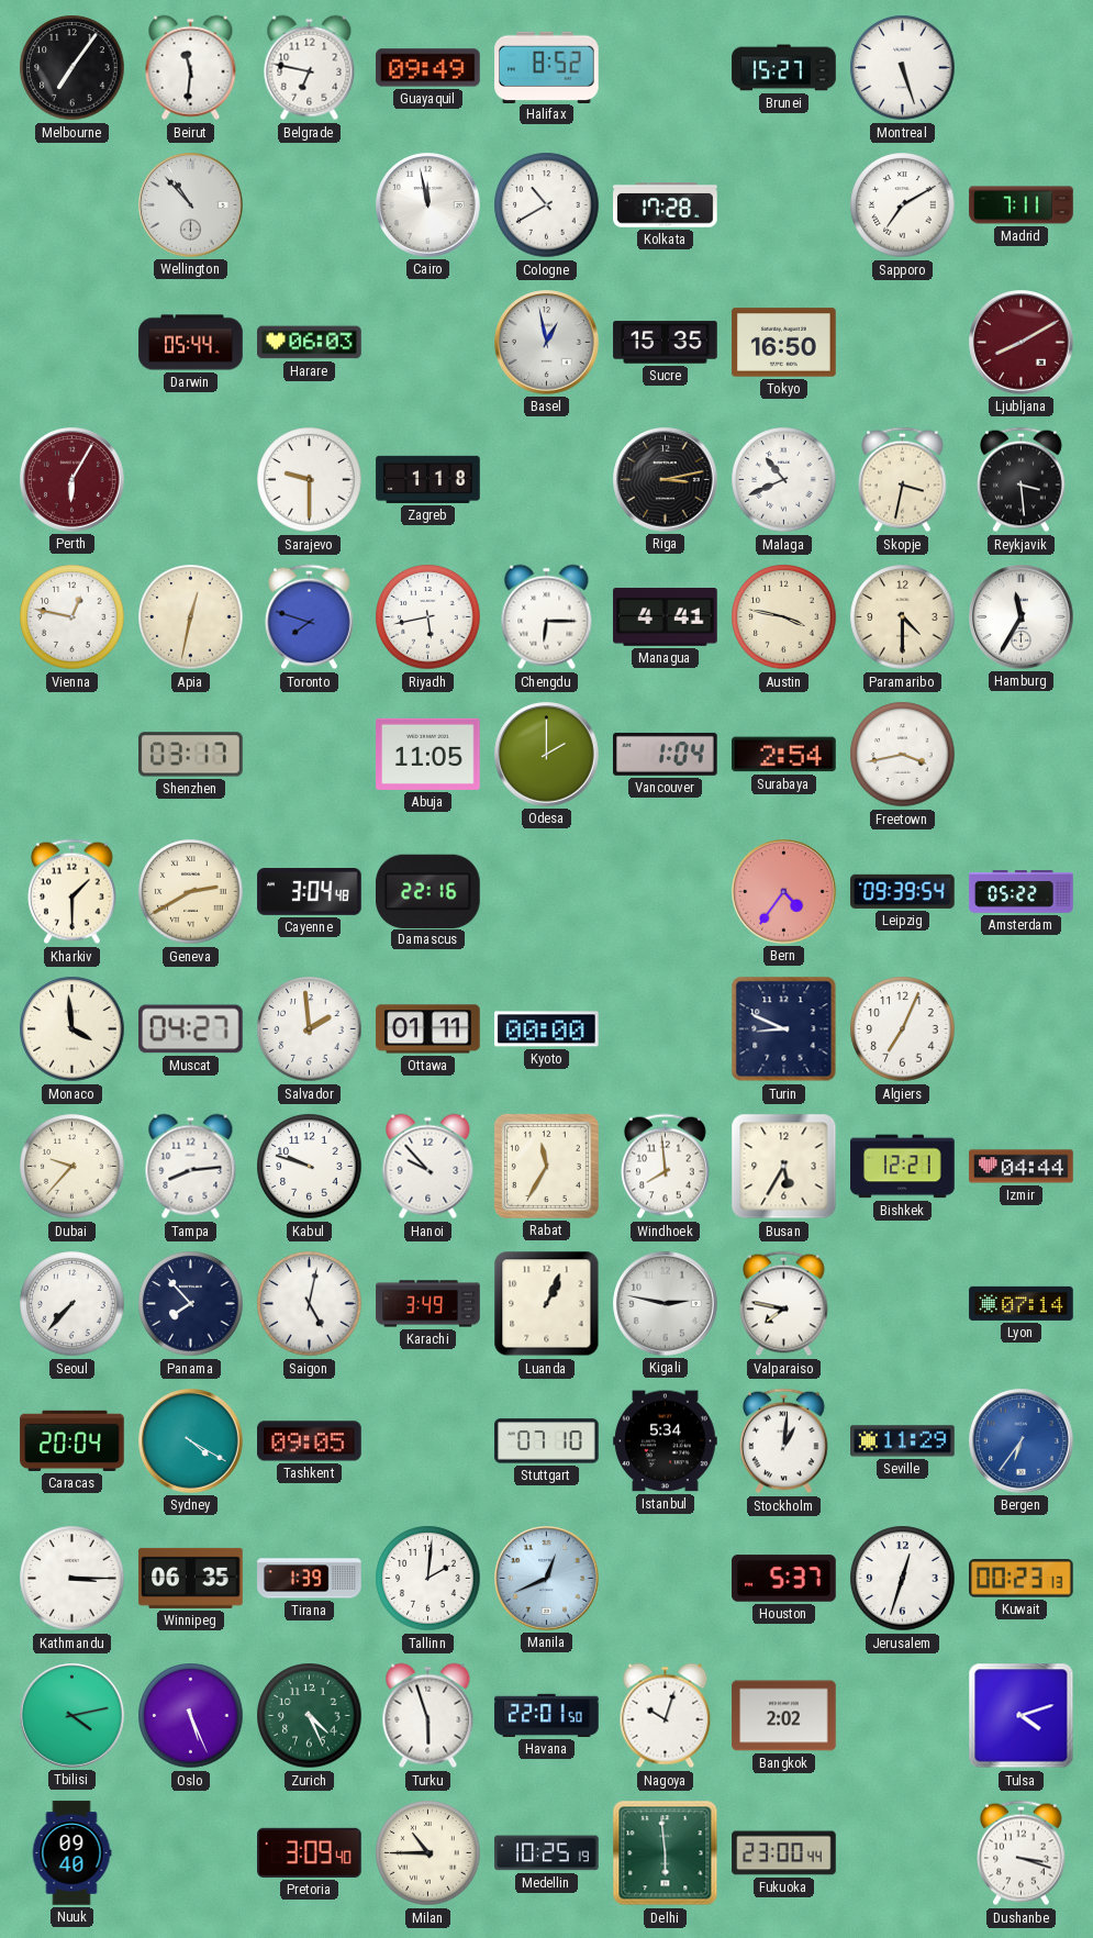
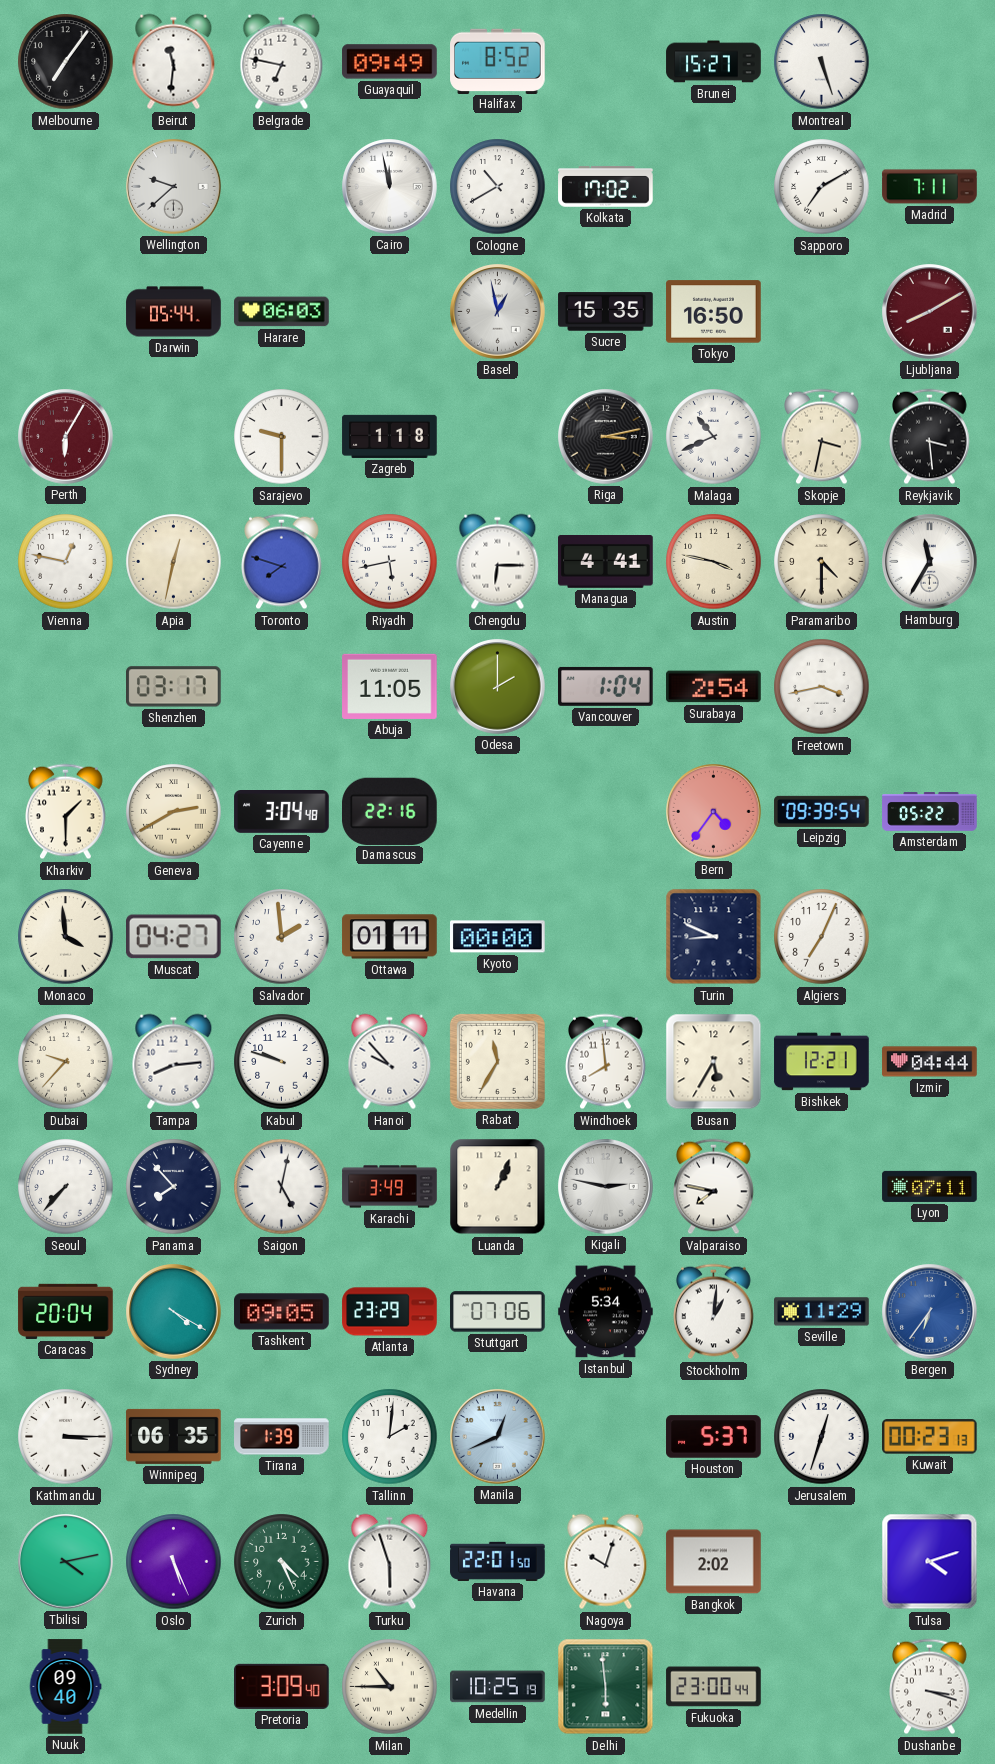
Wellington: 10:53 -> 9:38
Kolkata: 17:28 -> 17:02
Lyon: 07:14 -> 07:11
Atlanta: none -> 23:29
Stuttgart: 07:10 -> 07:06
